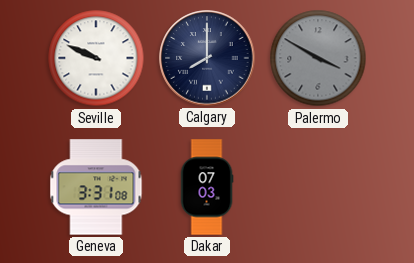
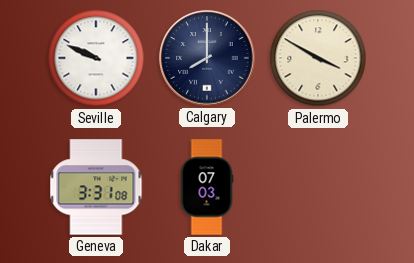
Palermo dial: grey -> cream
